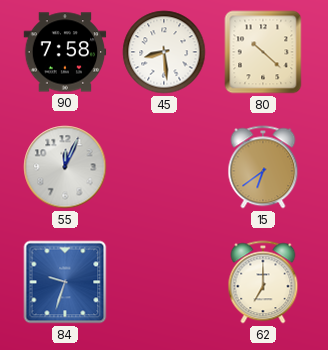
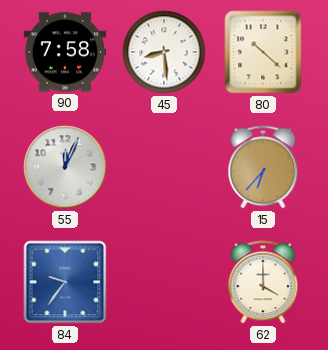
15: 6:39 -> 6:37
84: 9:33 -> 9:36
62: 7:00 -> 4:00
